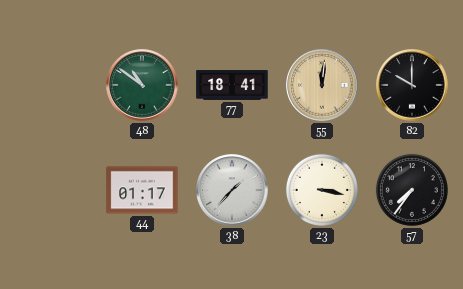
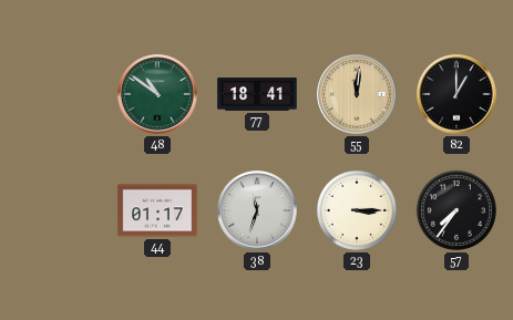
82: 10:00 -> 1:00
38: 1:37 -> 11:33
23: 3:17 -> 3:15
